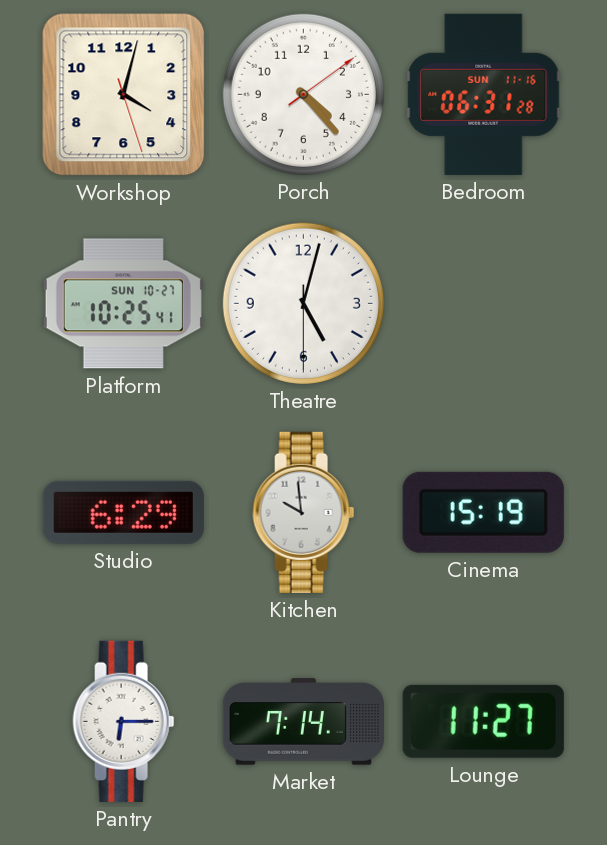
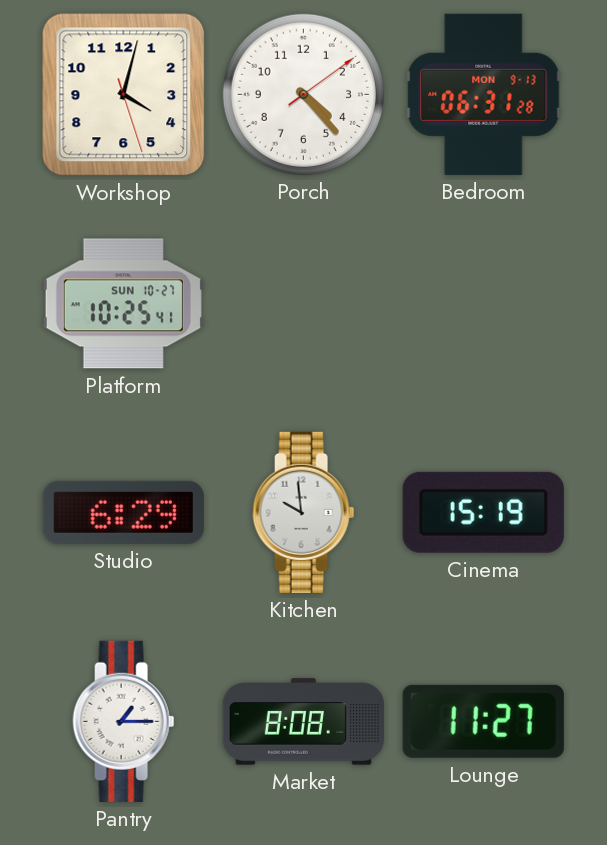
Bedroom date: SUN 11-16 -> MON 9-13
Theatre: 5:02 -> none
Pantry: 6:15 -> 1:15
Market: 7:14 -> 8:08
